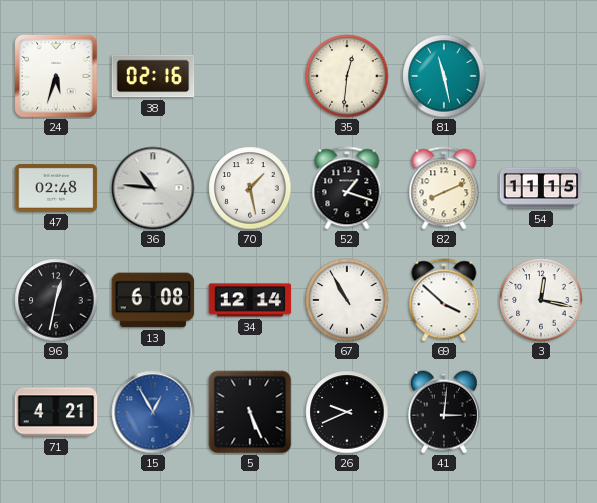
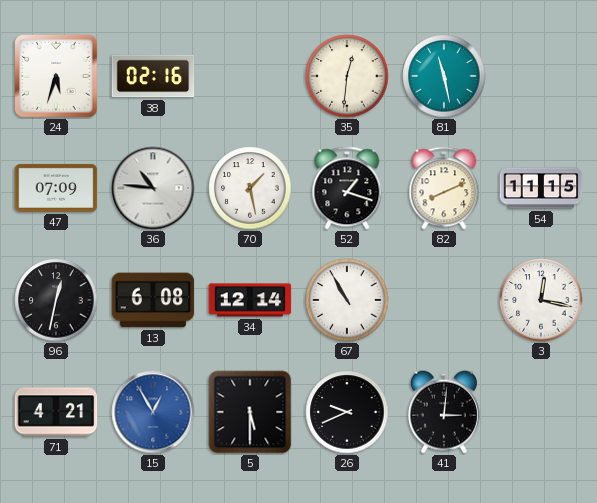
47: 02:48 -> 07:09
69: 3:52 -> none
5: 5:26 -> 5:30
